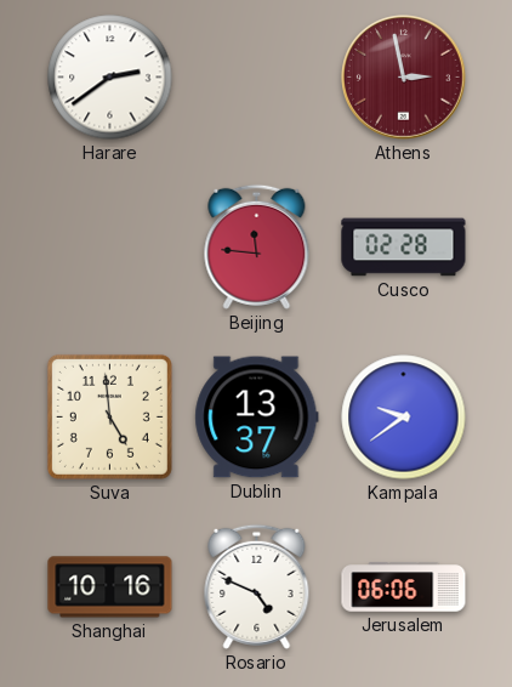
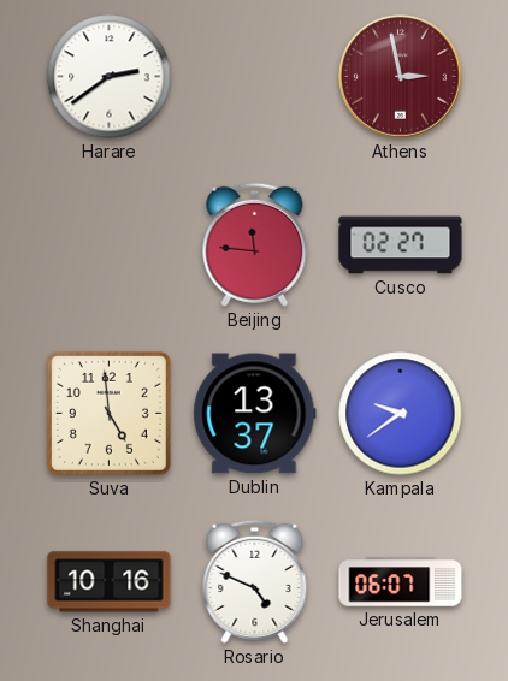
Cusco: 02:28 -> 02:27
Jerusalem: 06:06 -> 06:07
